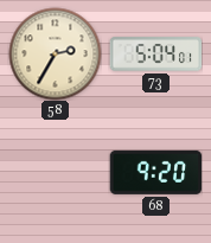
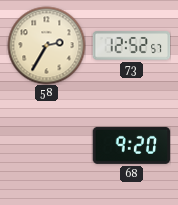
73: 5:04 -> 12:52
